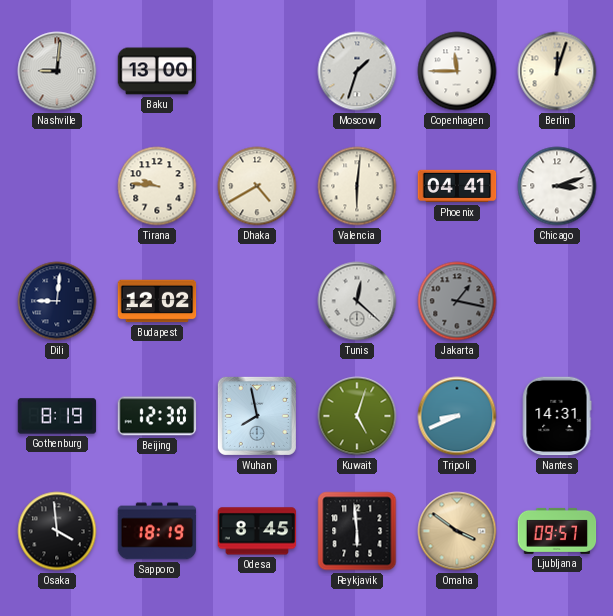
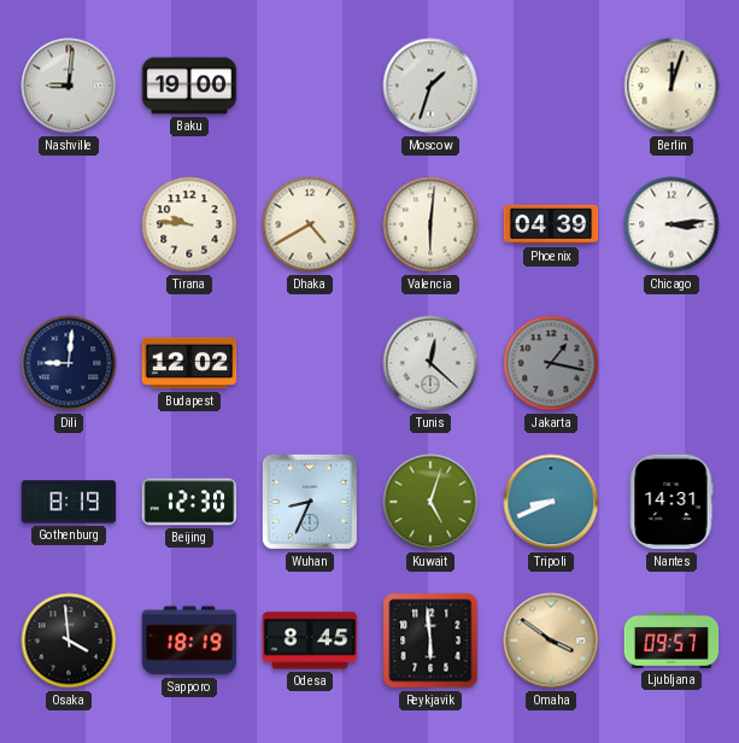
Baku: 13:00 -> 19:00
Copenhagen: 11:45 -> none
Phoenix: 04:41 -> 04:39
Chicago: 3:12 -> 3:14
Wuhan: 7:58 -> 8:34
